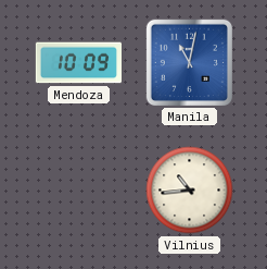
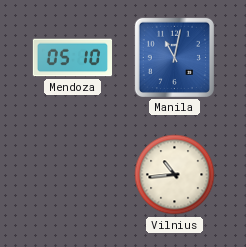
Mendoza: 10:09 -> 05:10
